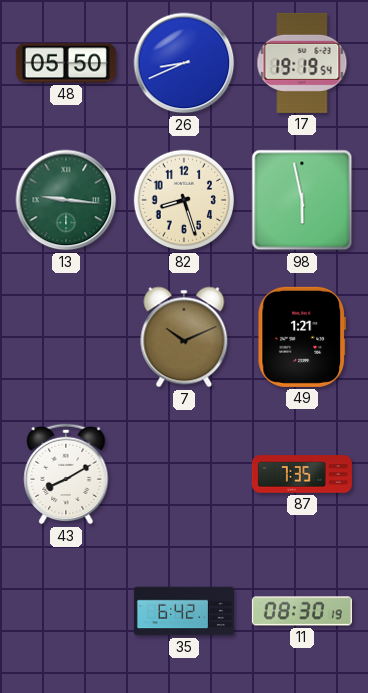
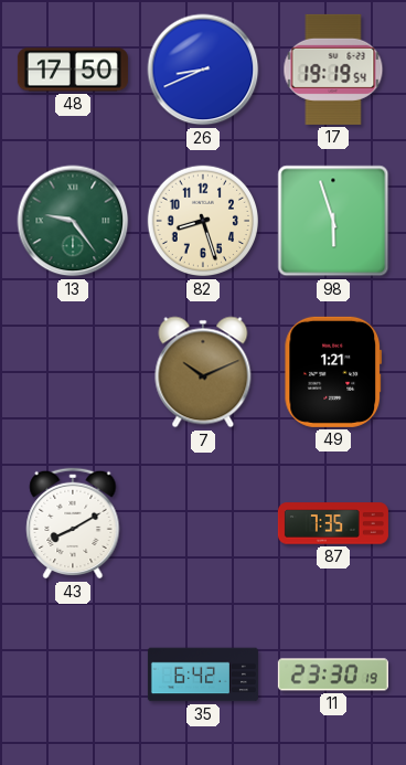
48: 05:50 -> 17:50
13: 9:16 -> 9:24
98: 5:58 -> 5:57
11: 08:30 -> 23:30
